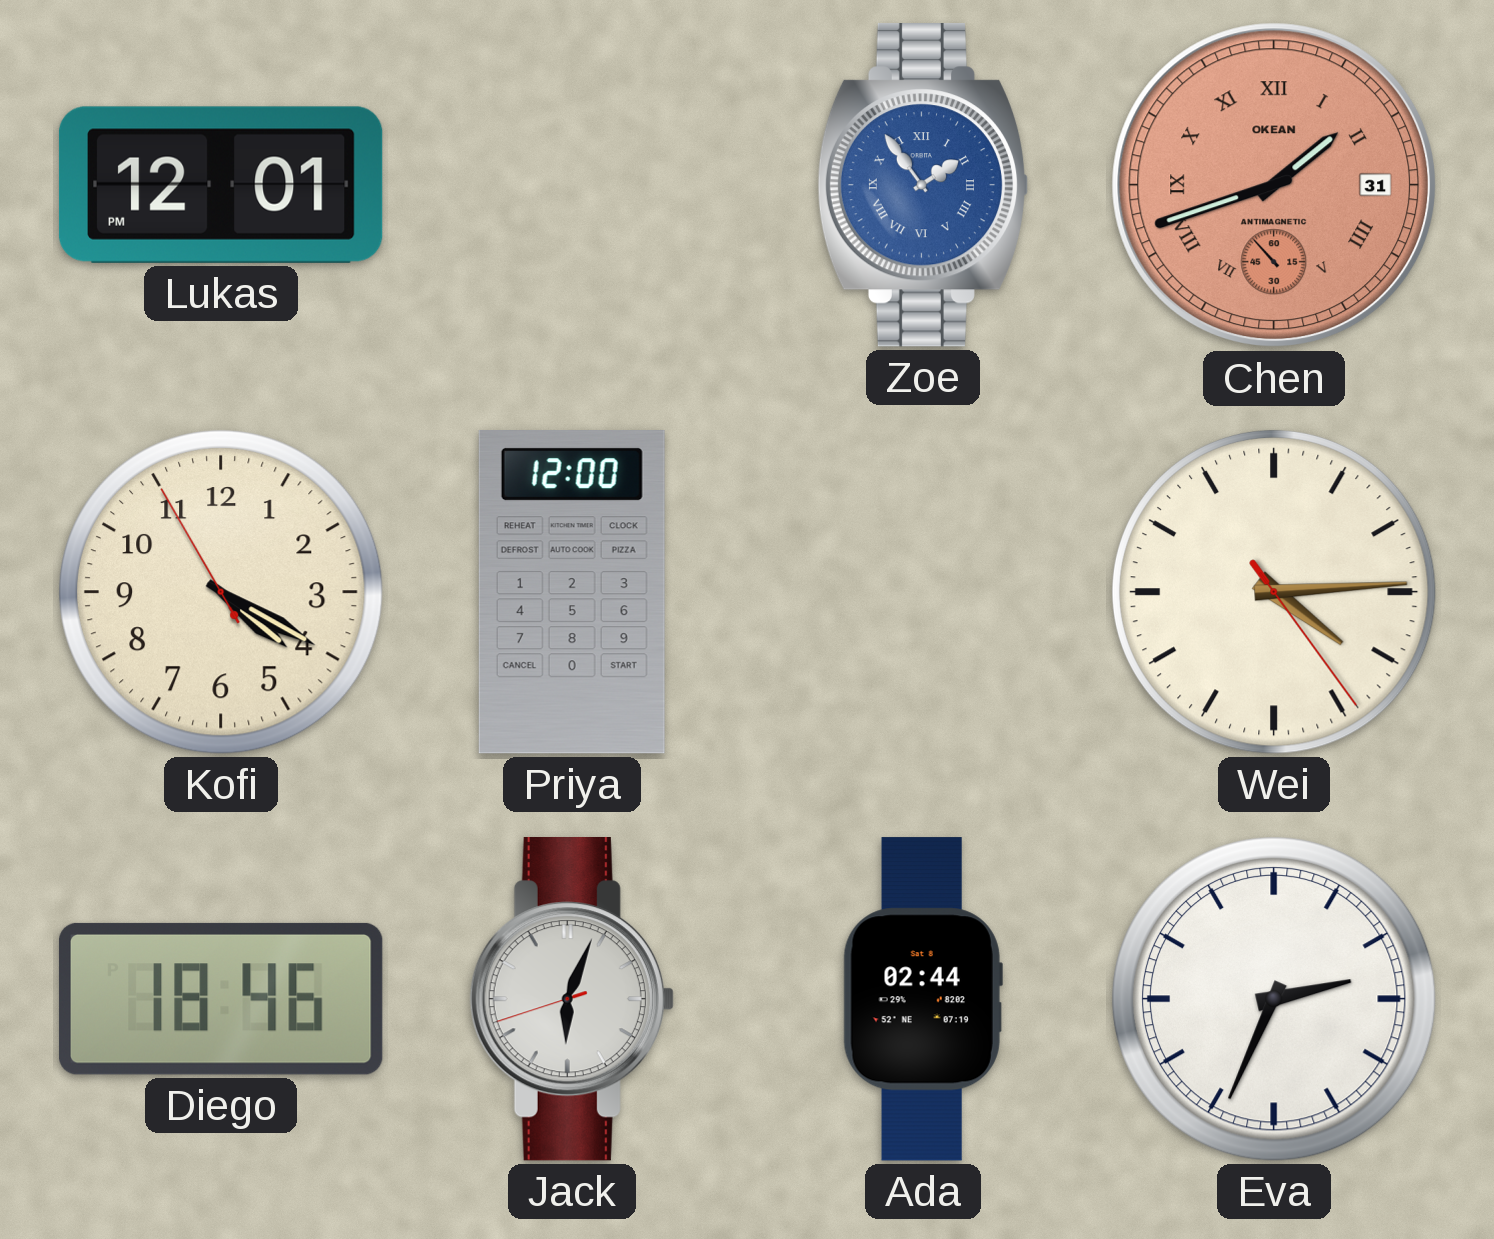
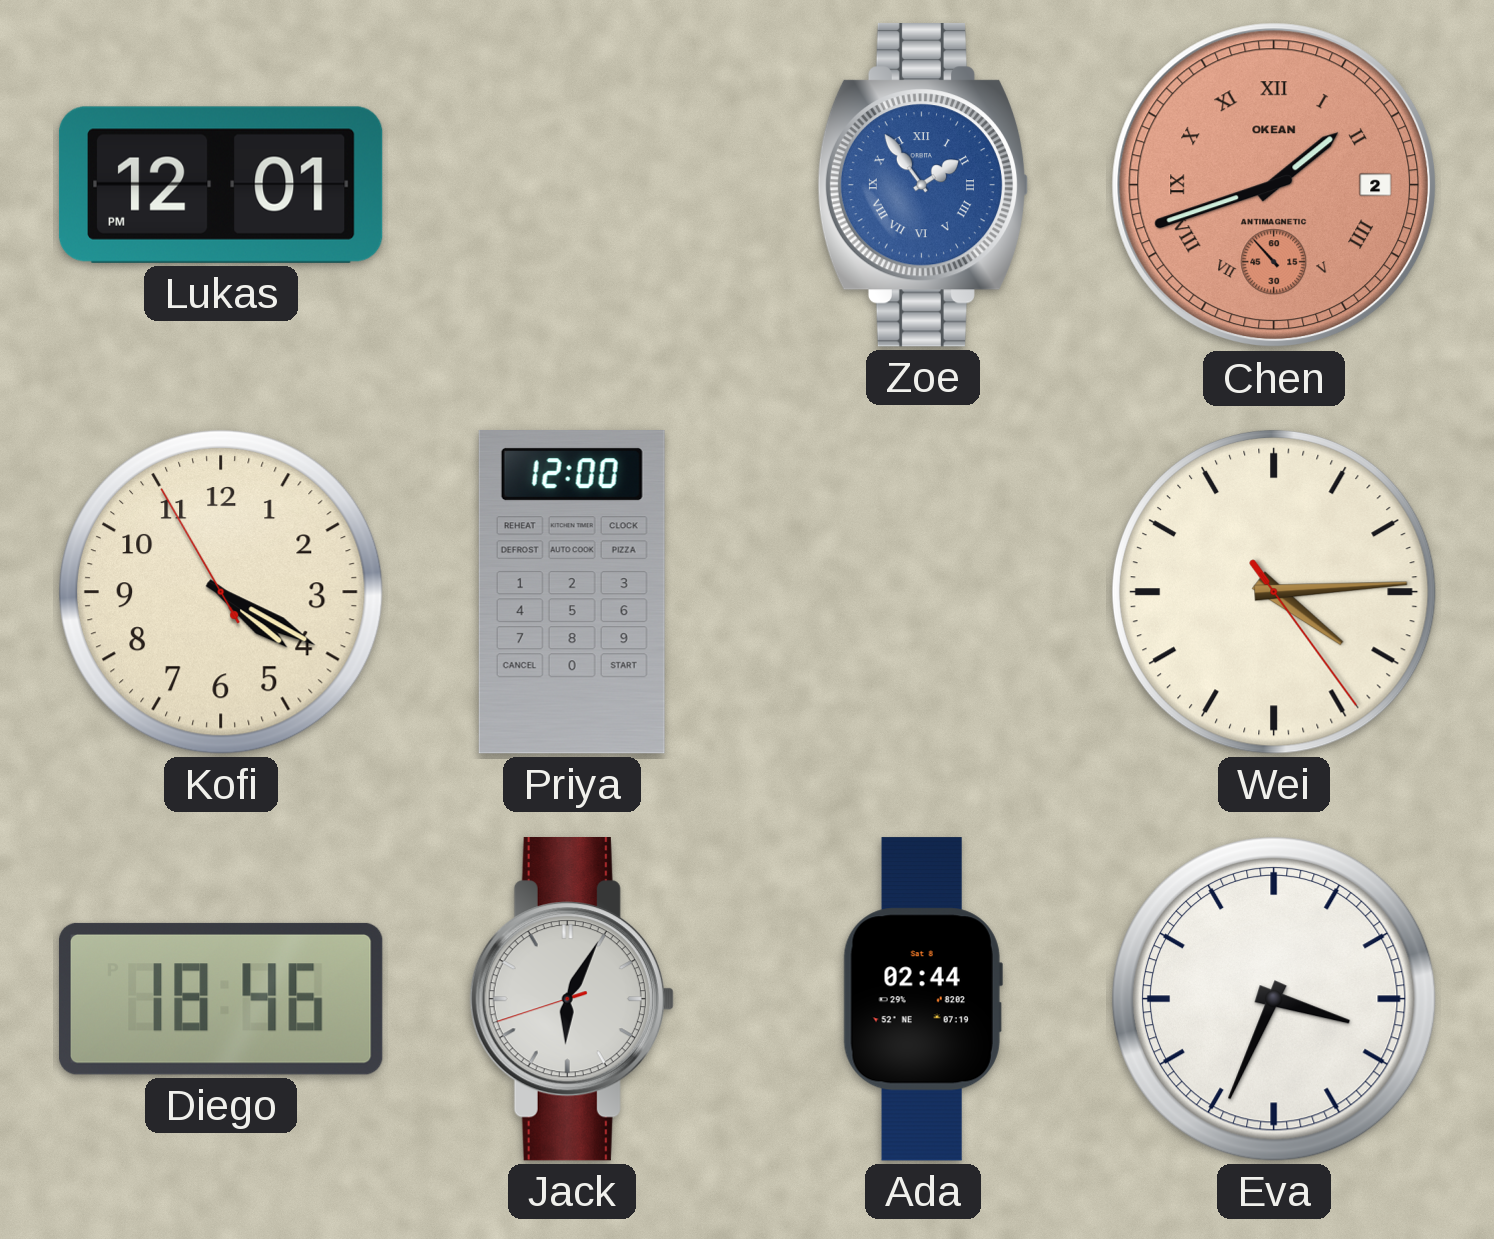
Chen date: 31 -> 2
Jack: 6:03 -> 6:04
Eva: 2:34 -> 3:34
